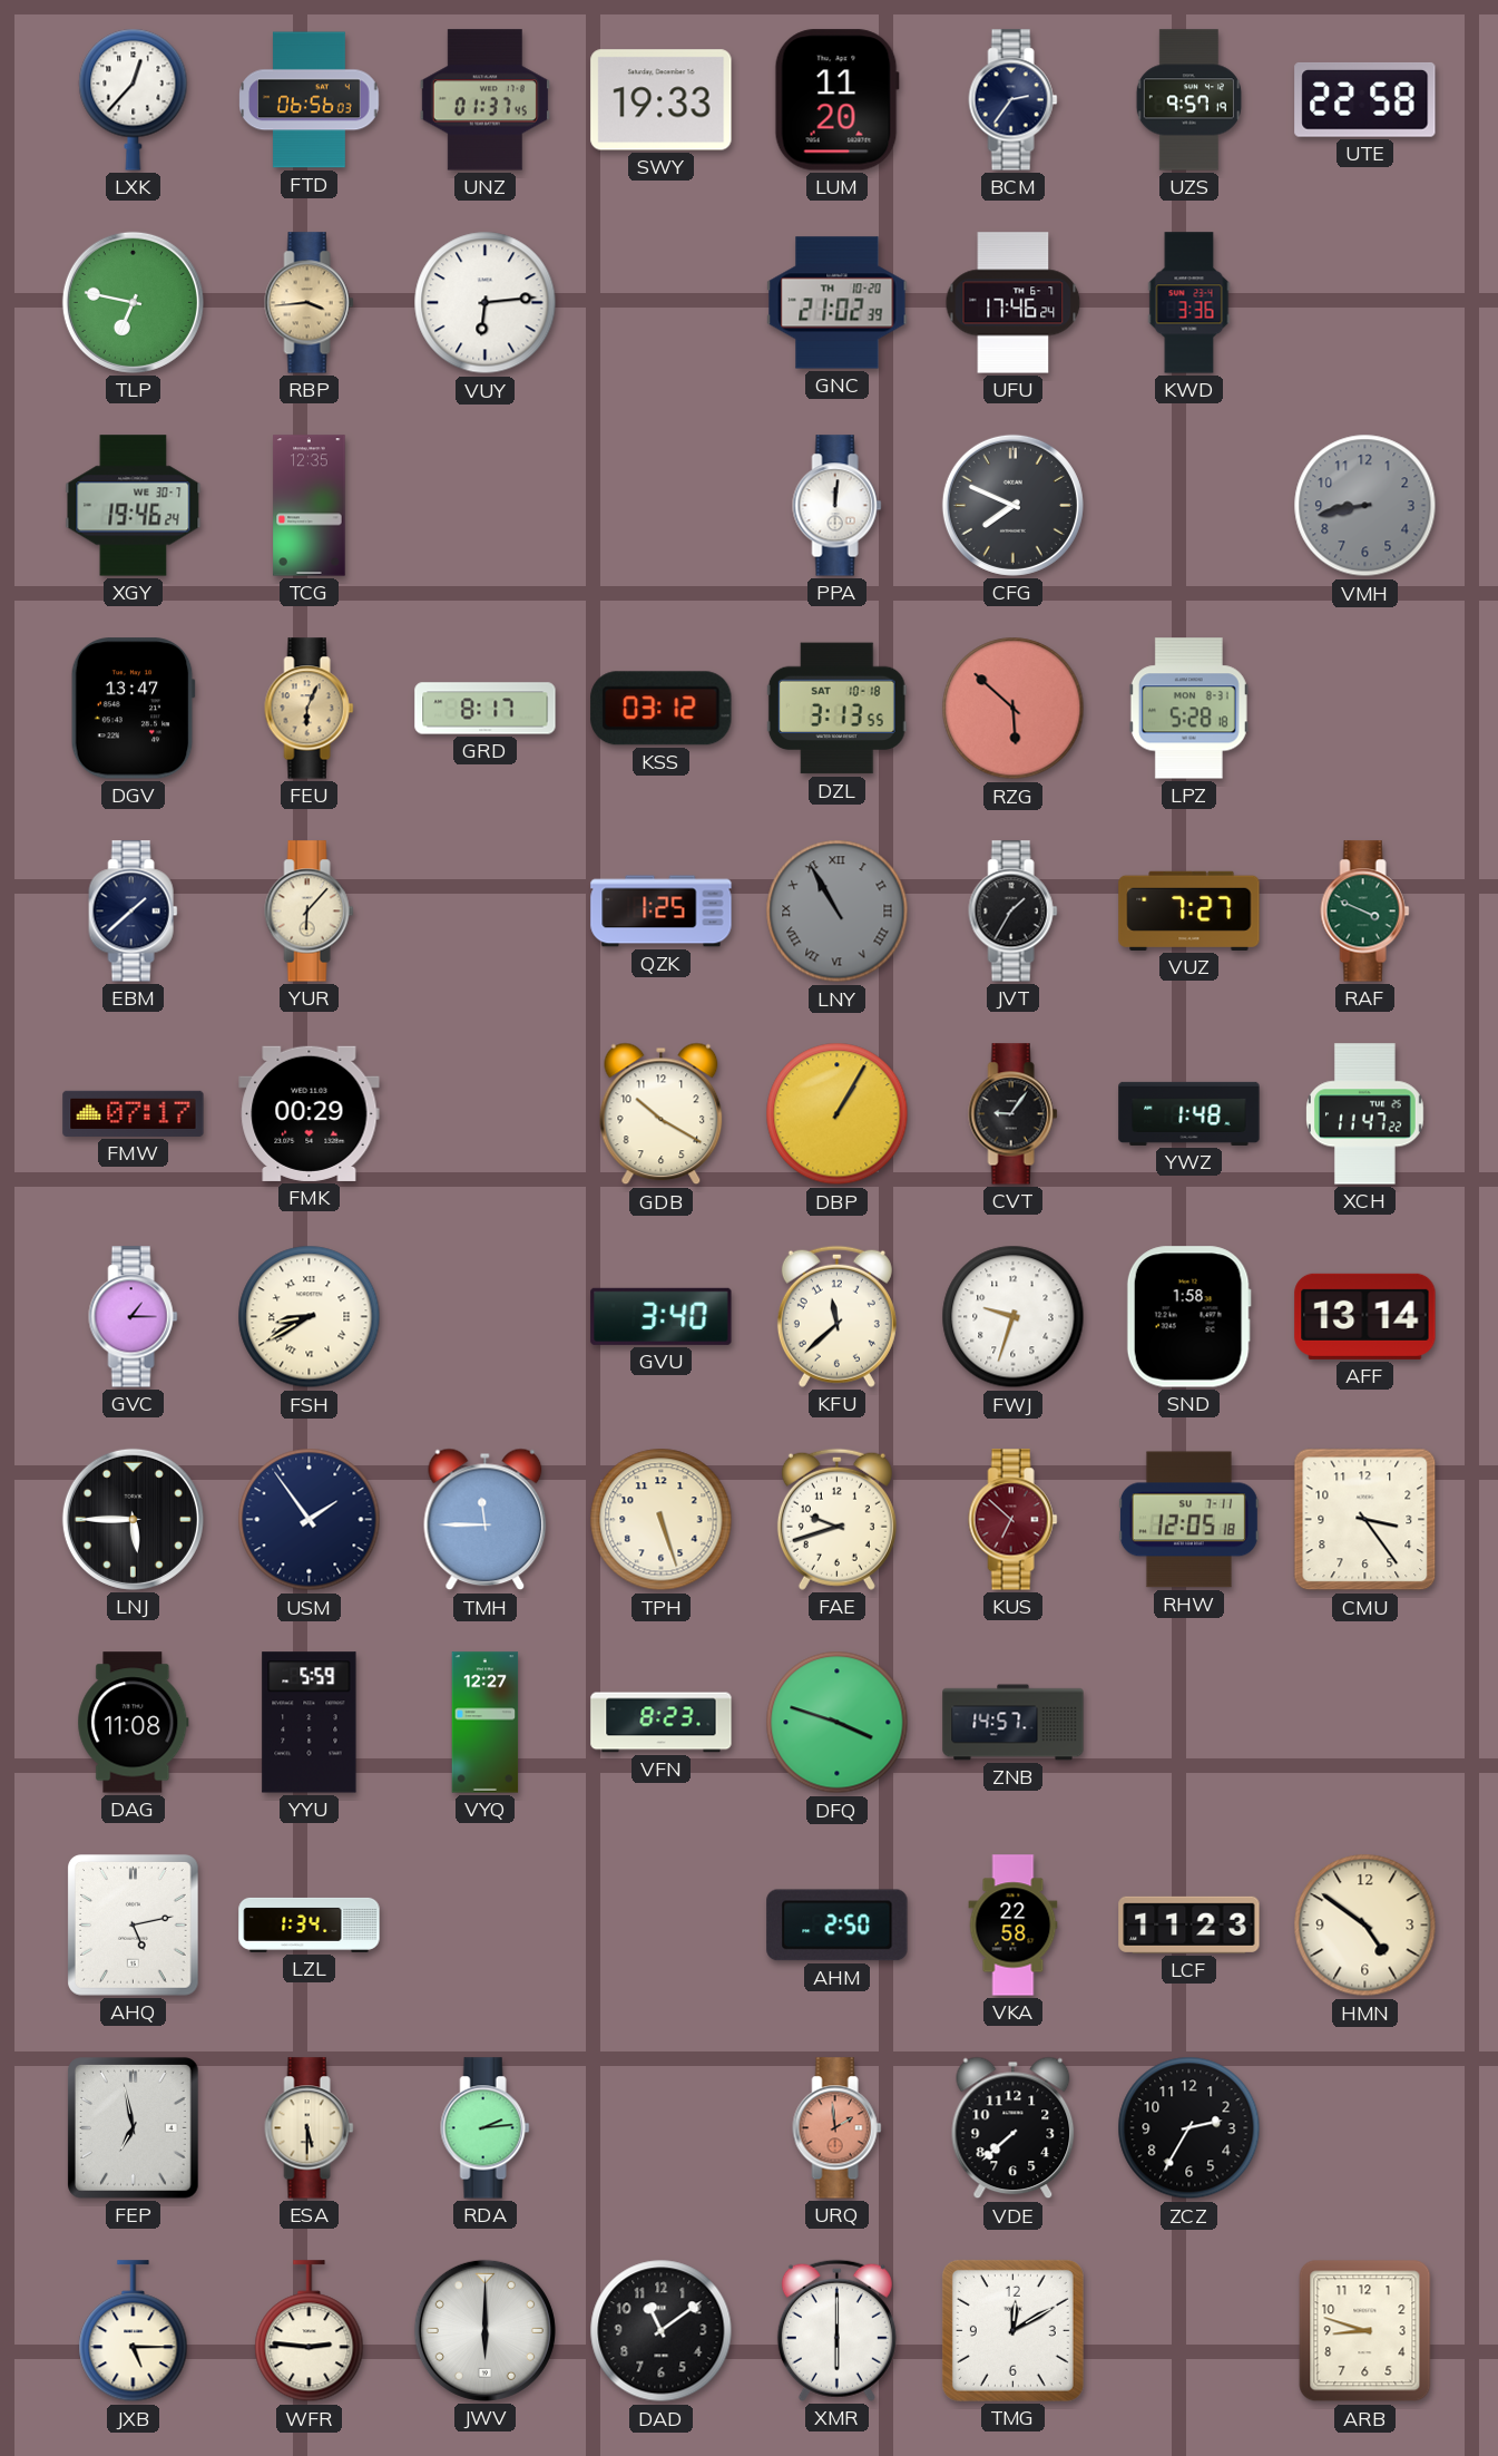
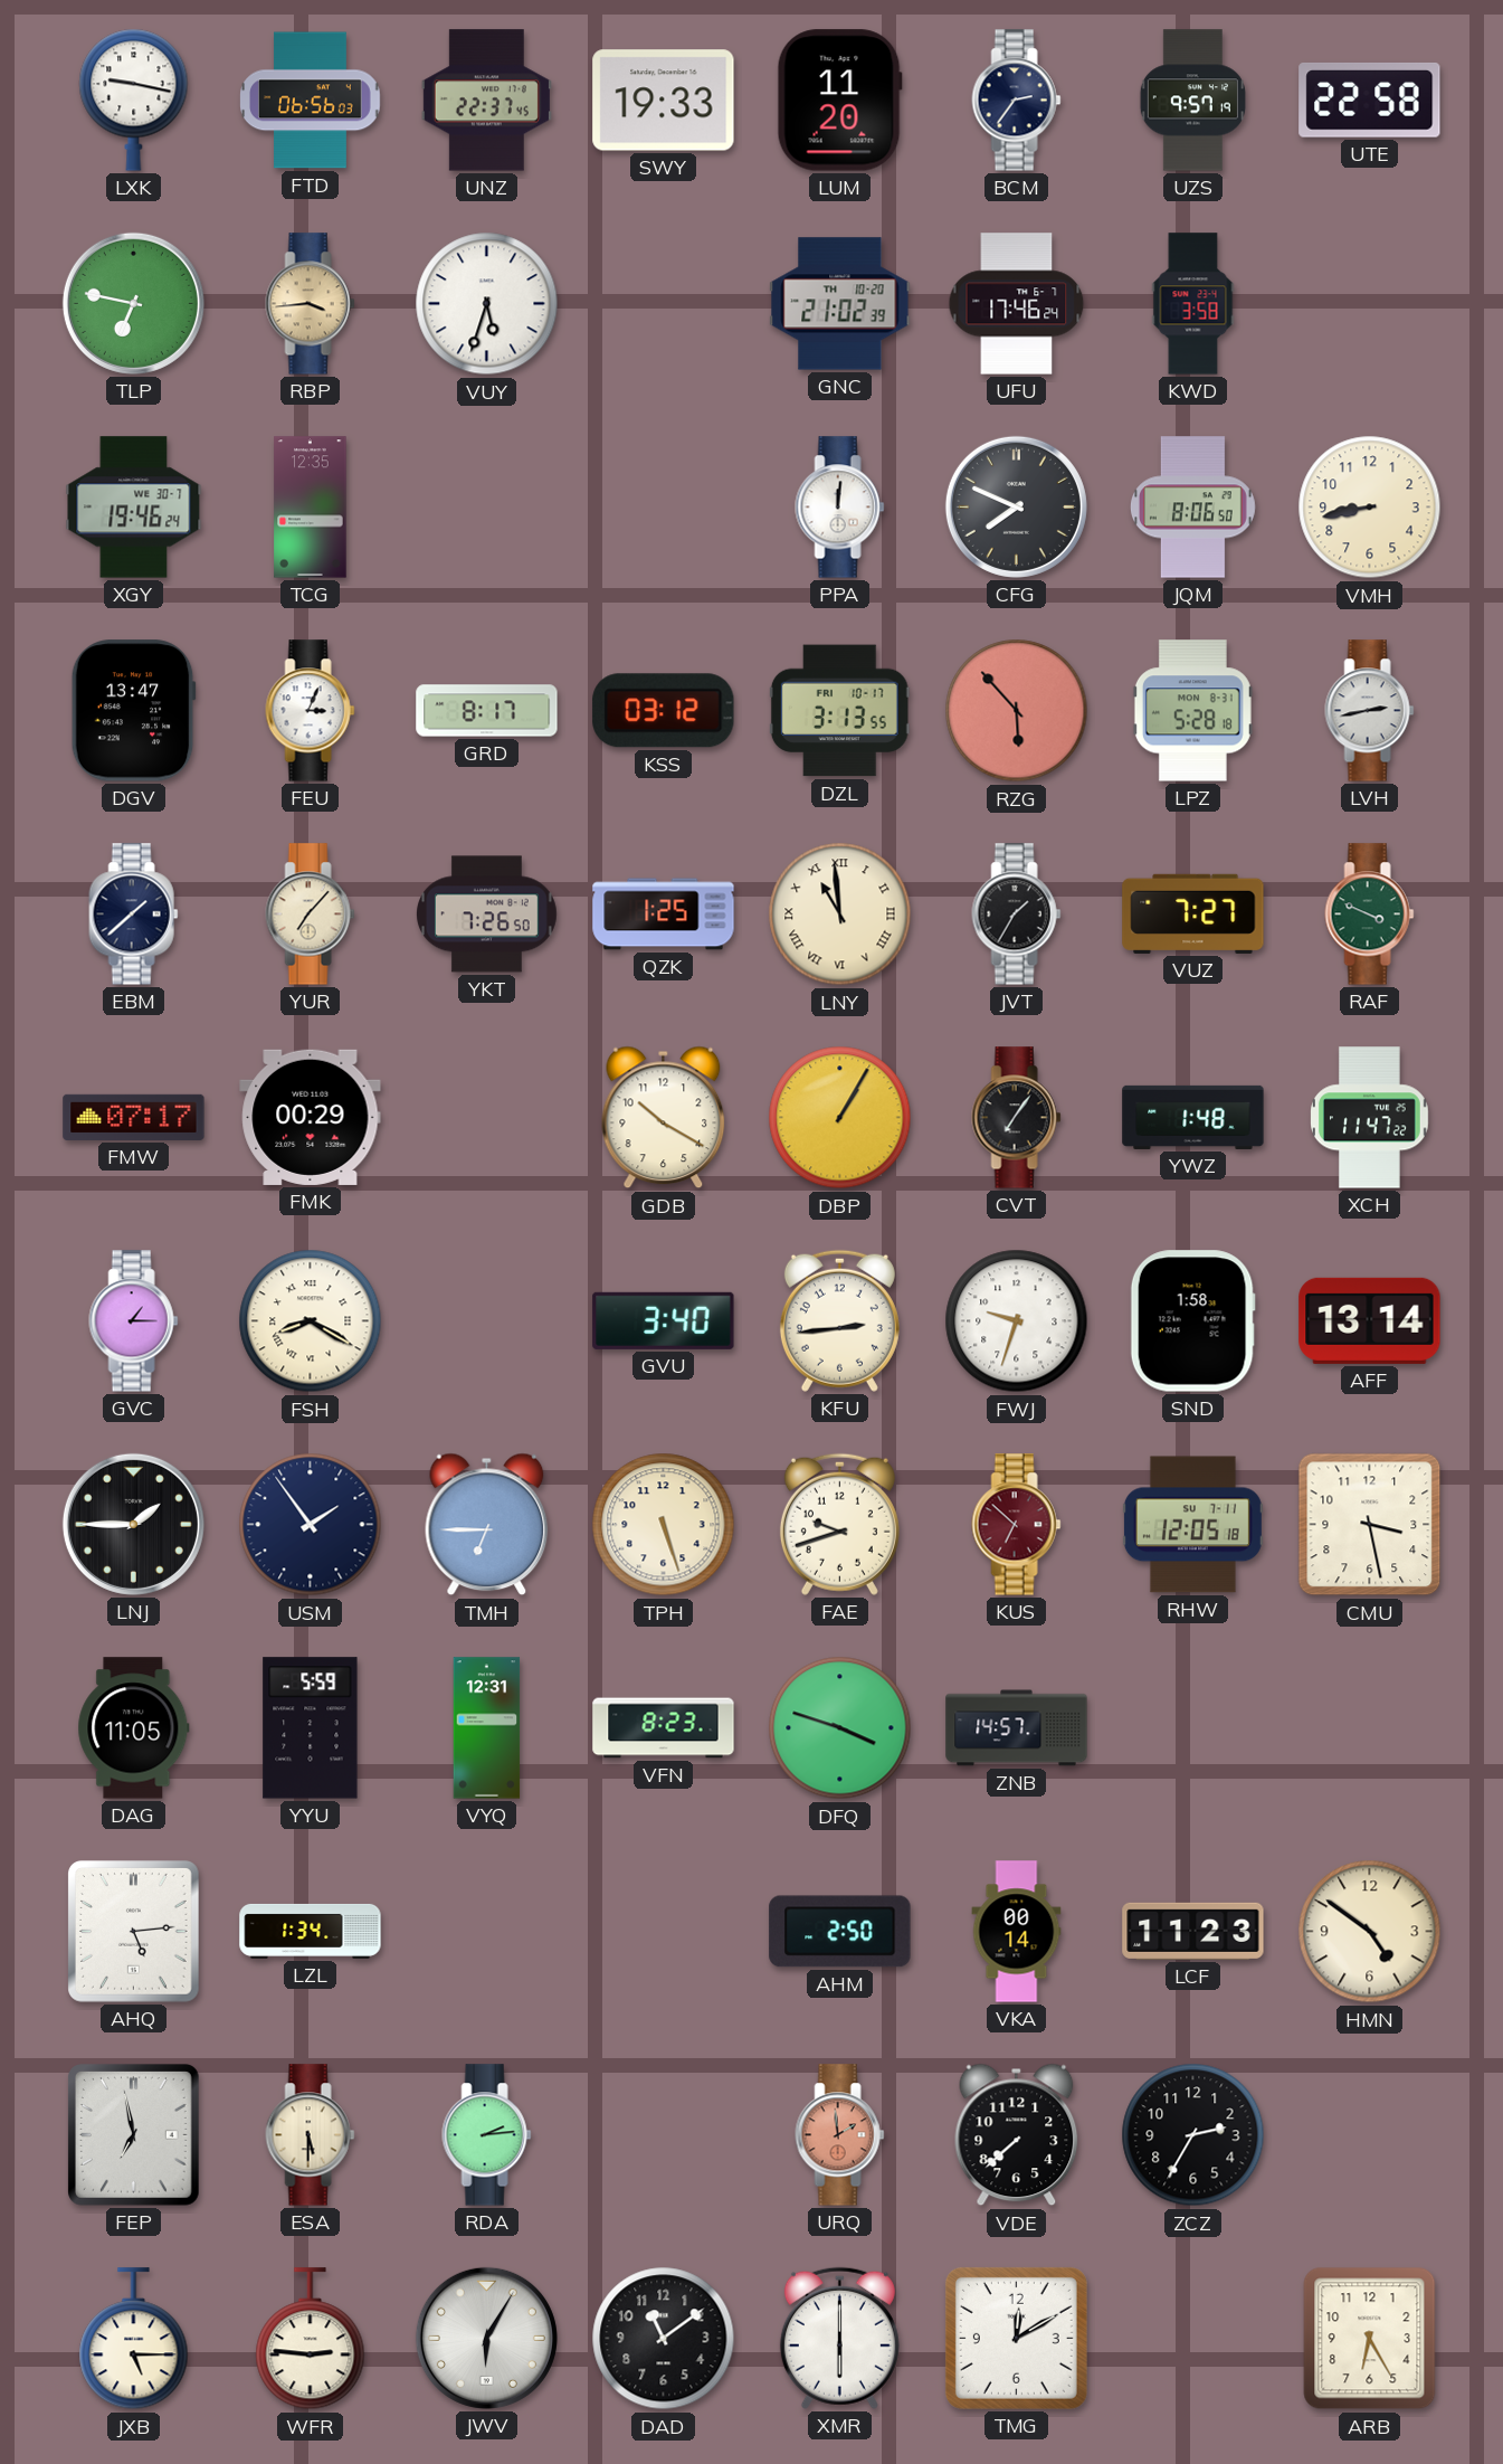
LXK: 12:37 -> 9:17
UNZ: 01:37 -> 22:37
VUY: 6:14 -> 5:33
KWD: 3:36 -> 3:58
JQM: none -> 8:06
VMH dial: grey -> cream
FEU: 6:04 -> 3:04
FEU dial: champagne -> white
DZL date: SAT 10-18 -> FRI 10-17
RZG: 5:52 -> 5:53
LVH: none -> 2:43
YUR: 6:07 -> 7:07
YKT: none -> 7:26
LNY: 10:55 -> 10:59
LNY dial: grey -> cream
CVT: 9:06 -> 7:06
FSH: 8:40 -> 8:20
KFU: 11:38 -> 2:44
LNJ: 5:45 -> 1:45
TMH: 11:45 -> 6:45
CMU: 3:24 -> 3:28
DAG: 11:08 -> 11:05
VYQ: 12:27 -> 12:31
AHQ: 5:13 -> 5:14
VKA: 22:58 -> 00:14
JWV: 6:00 -> 6:05
ARB: 8:48 -> 6:25
